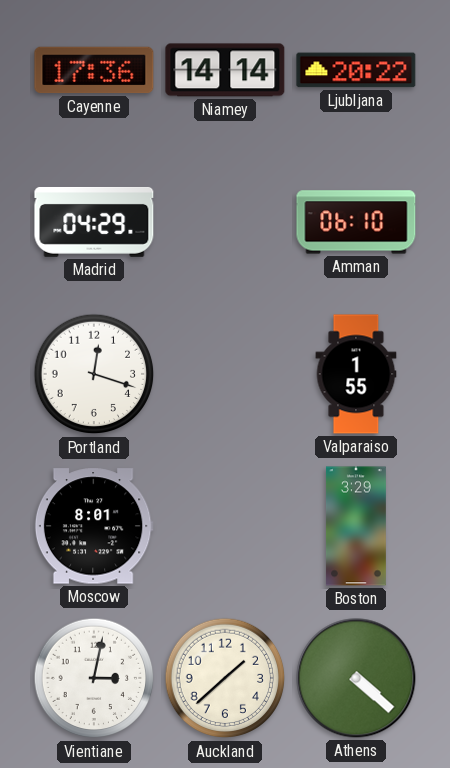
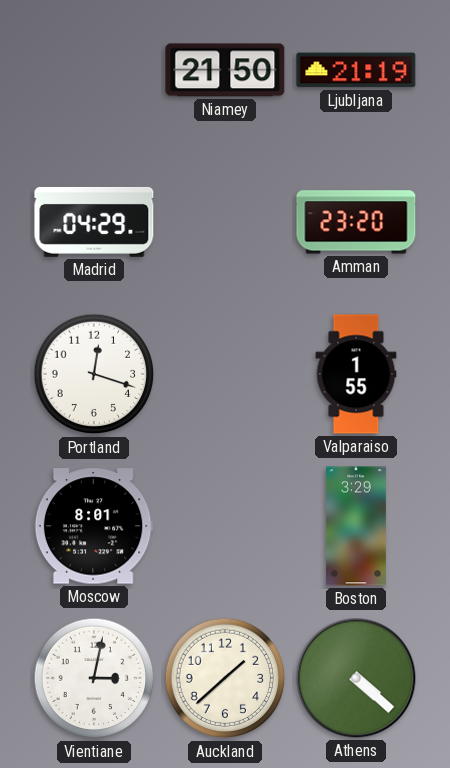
Cayenne: 17:36 -> none
Niamey: 14:14 -> 21:50
Ljubljana: 20:22 -> 21:19
Amman: 06:10 -> 23:20
